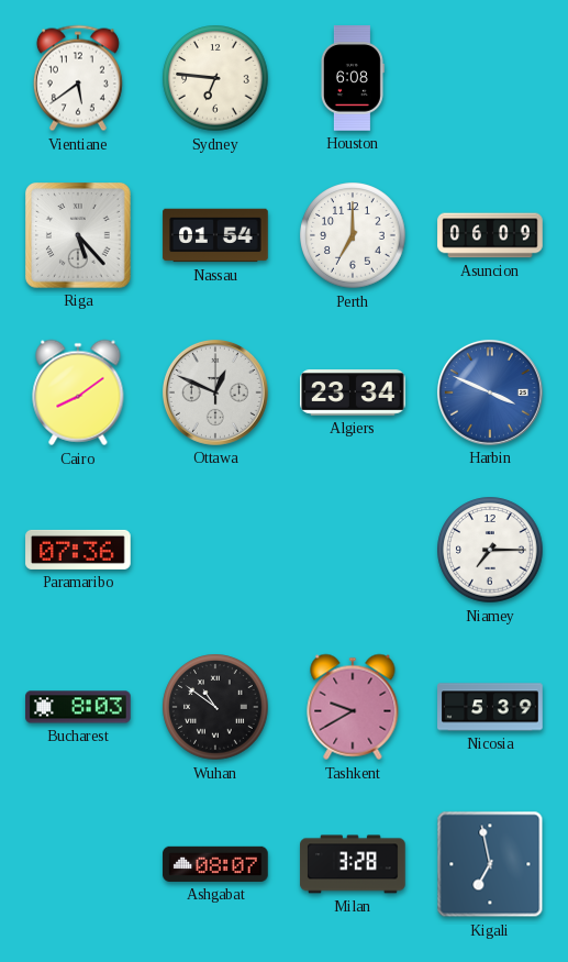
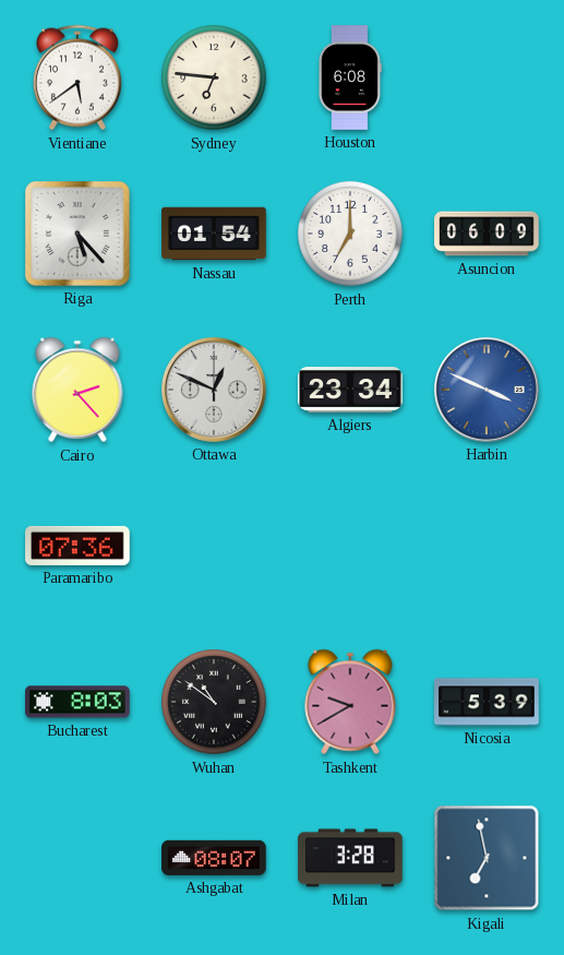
Cairo: 8:09 -> 2:23
Niamey: 7:15 -> none
